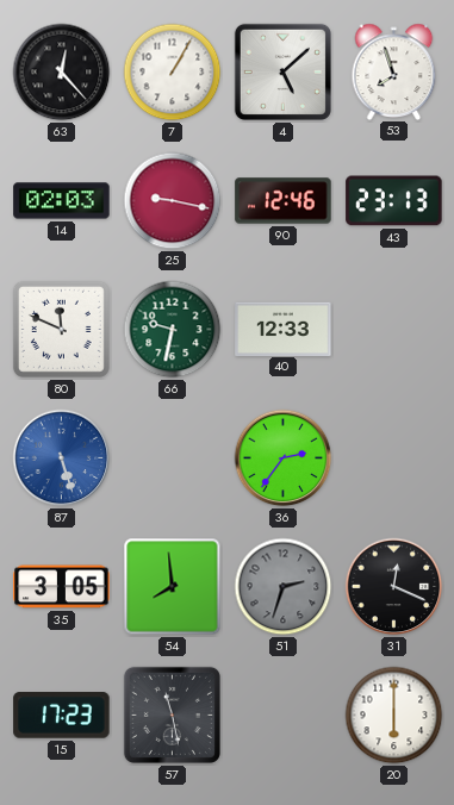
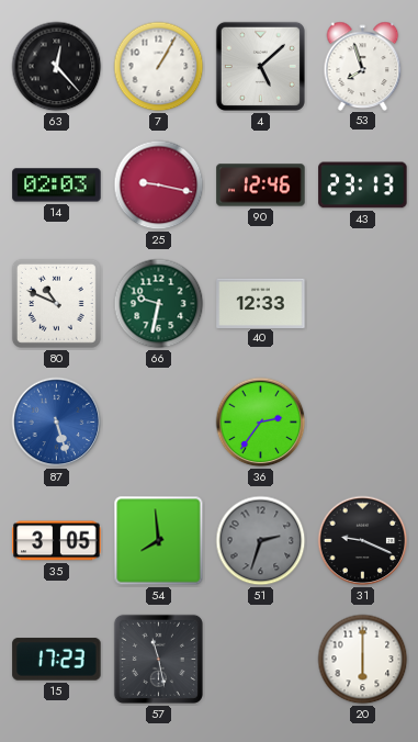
80: 11:49 -> 10:49
31: 12:19 -> 9:19
